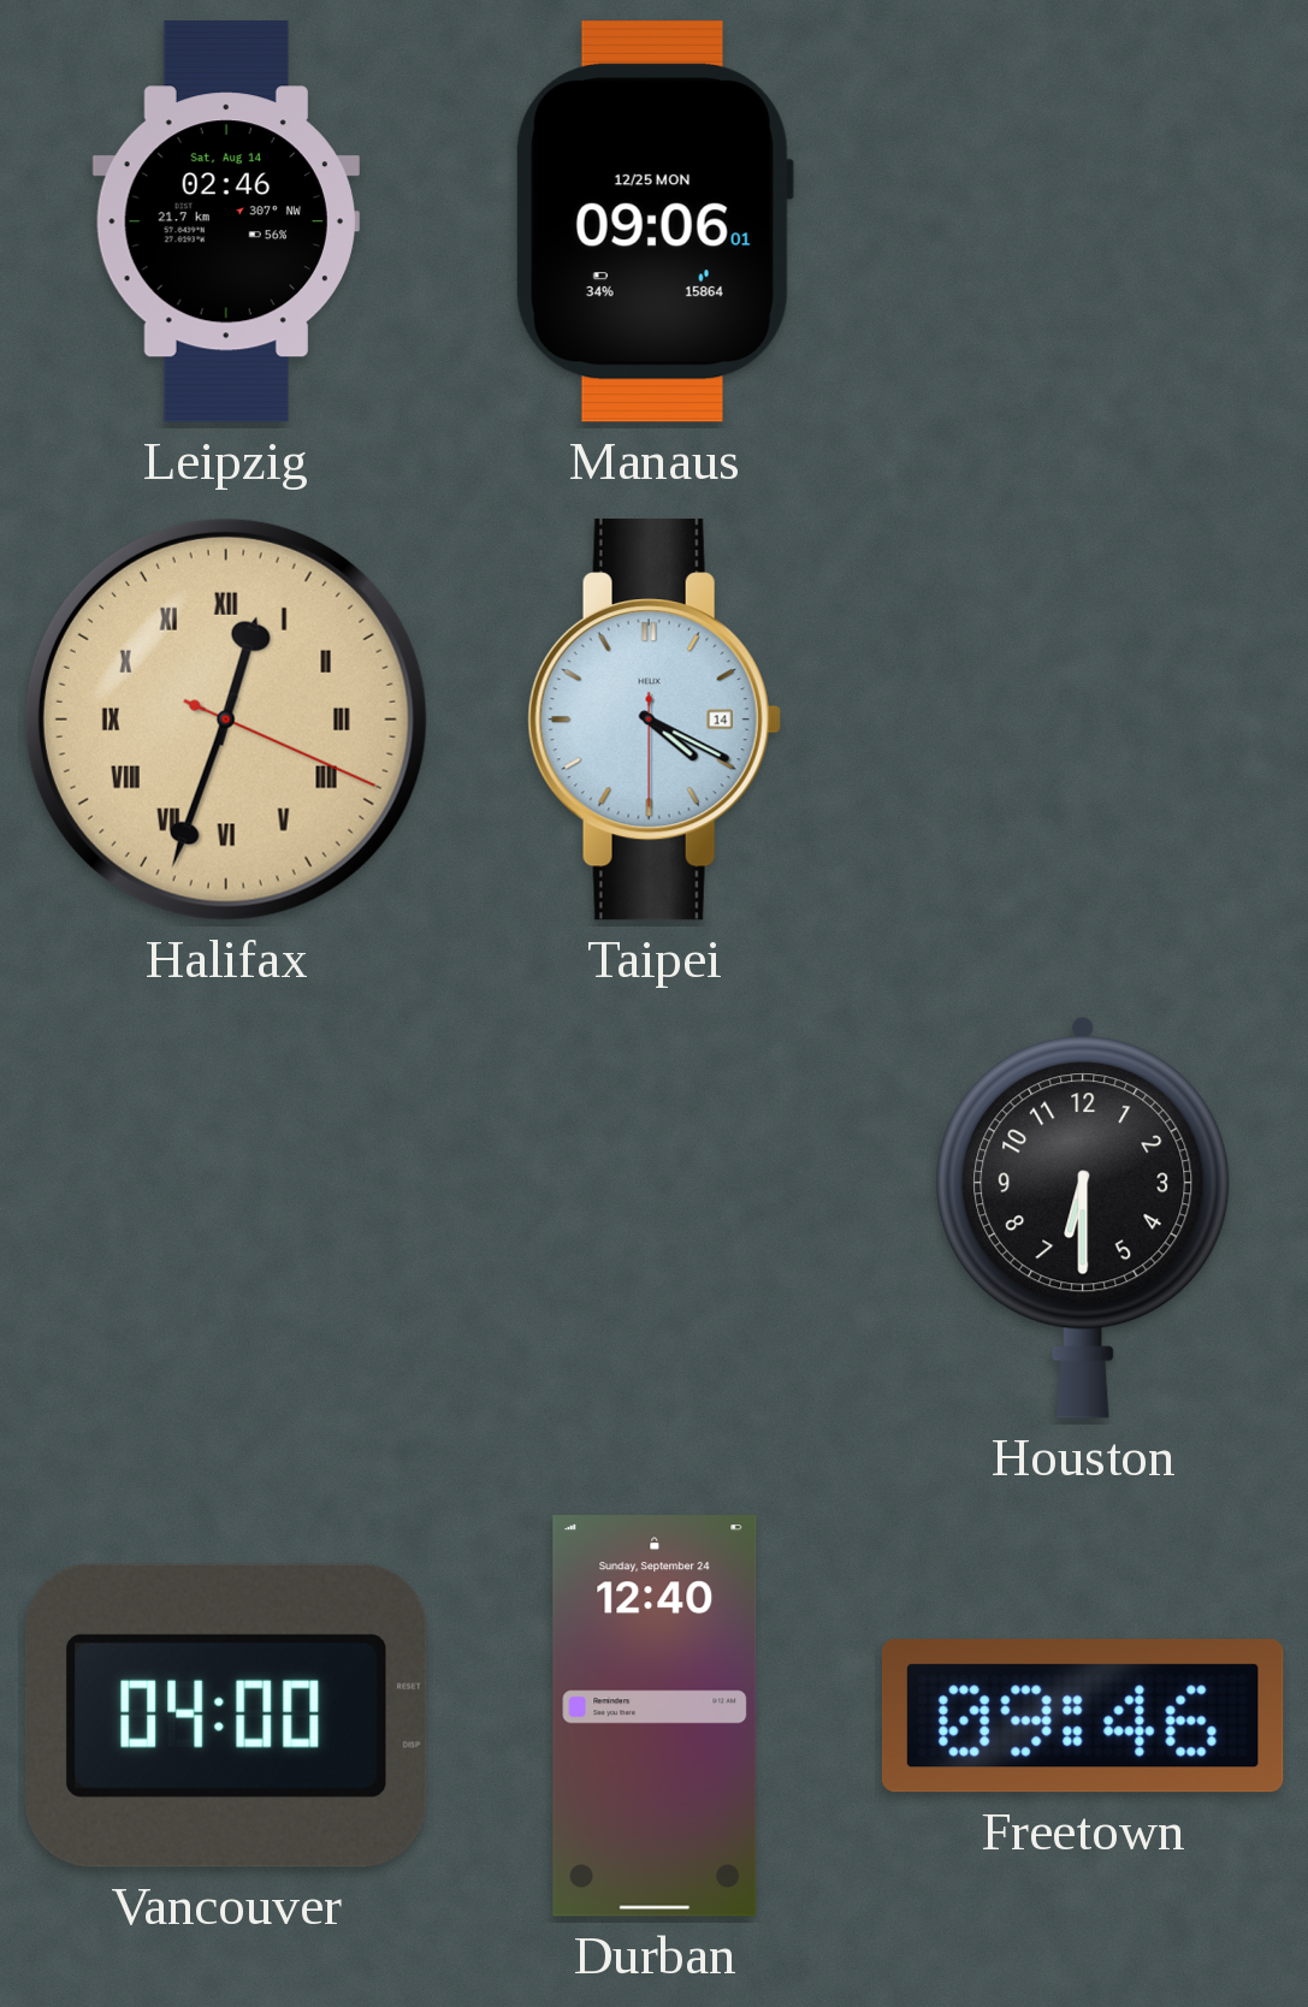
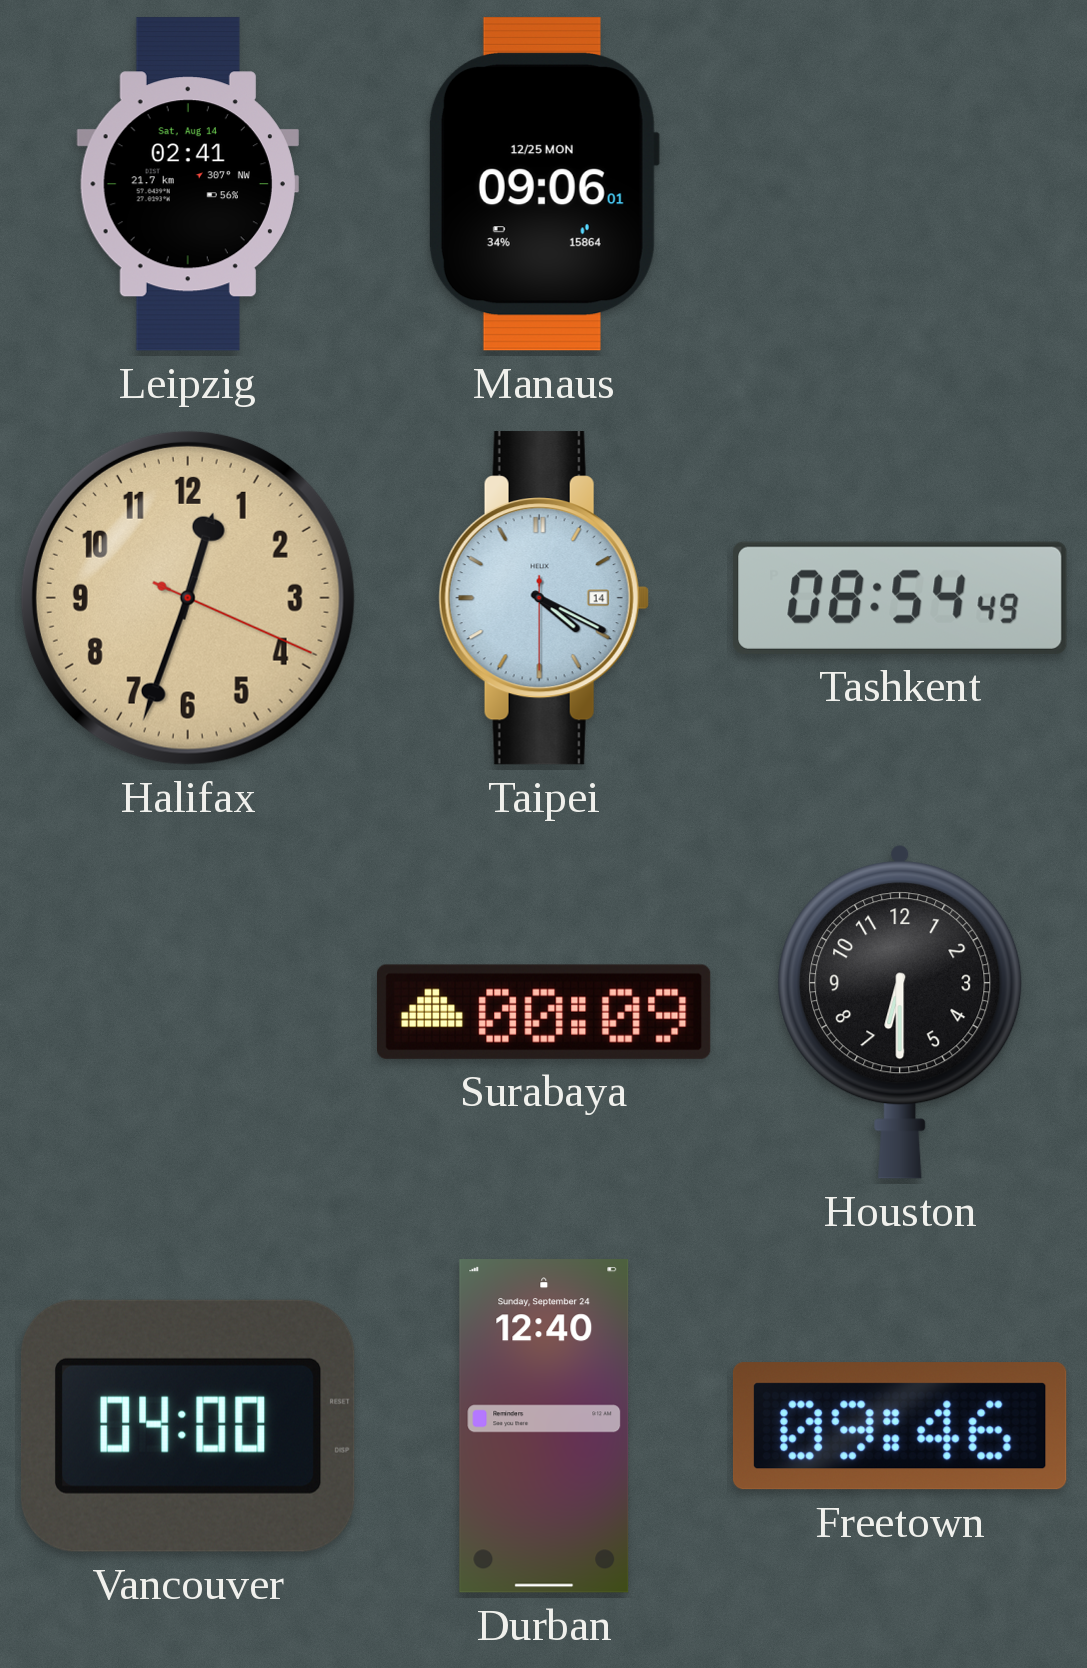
Leipzig: 02:46 -> 02:41
Halifax numerals: Roman -> Arabic
Tashkent: none -> 08:54
Surabaya: none -> 00:09
